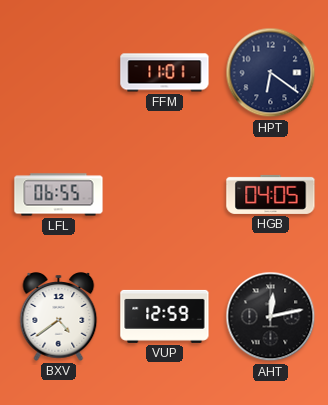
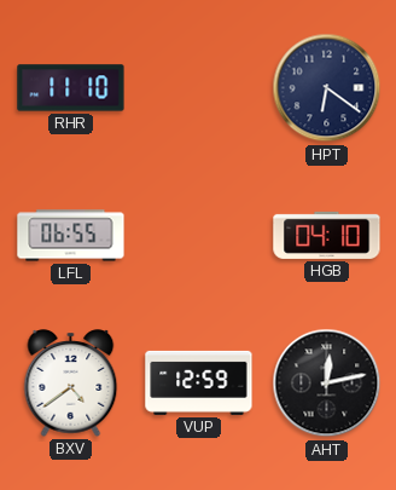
RHR: none -> 11:10
FFM: 11:01 -> none
HGB: 04:05 -> 04:10
